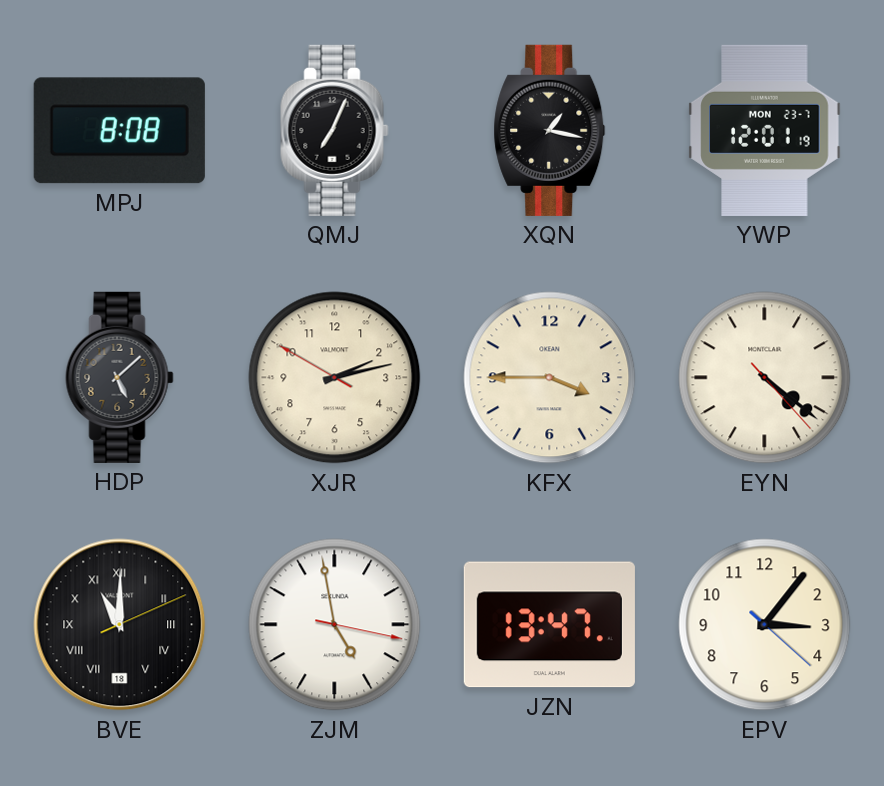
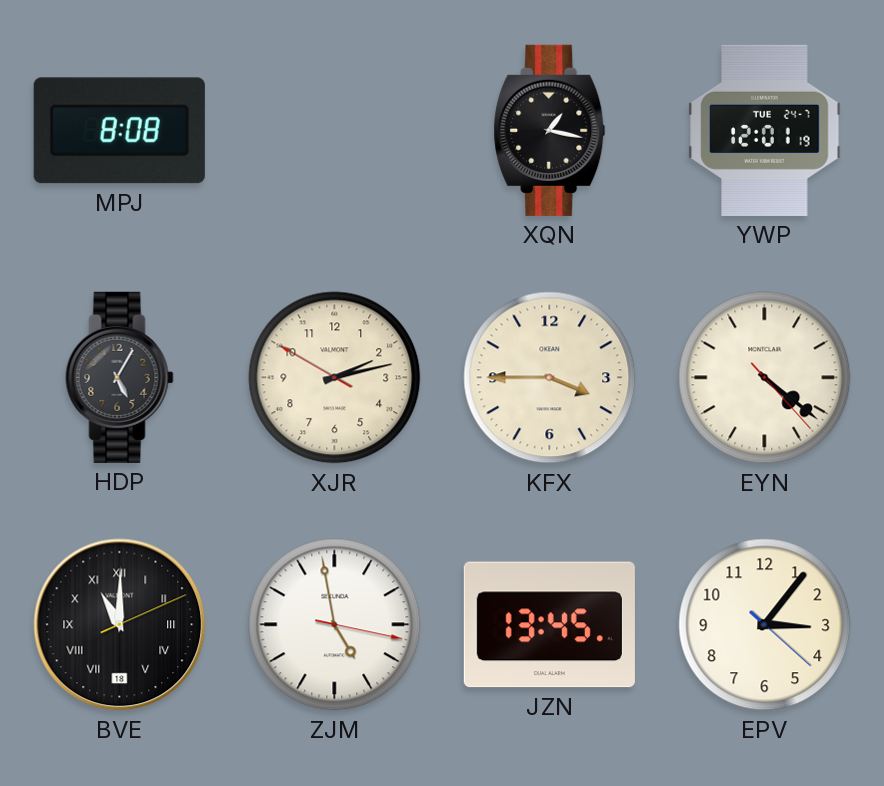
QMJ: 7:04 -> none
YWP date: MON 23-7 -> TUE 24-7
HDP: 5:08 -> 5:05
JZN: 13:47 -> 13:45
